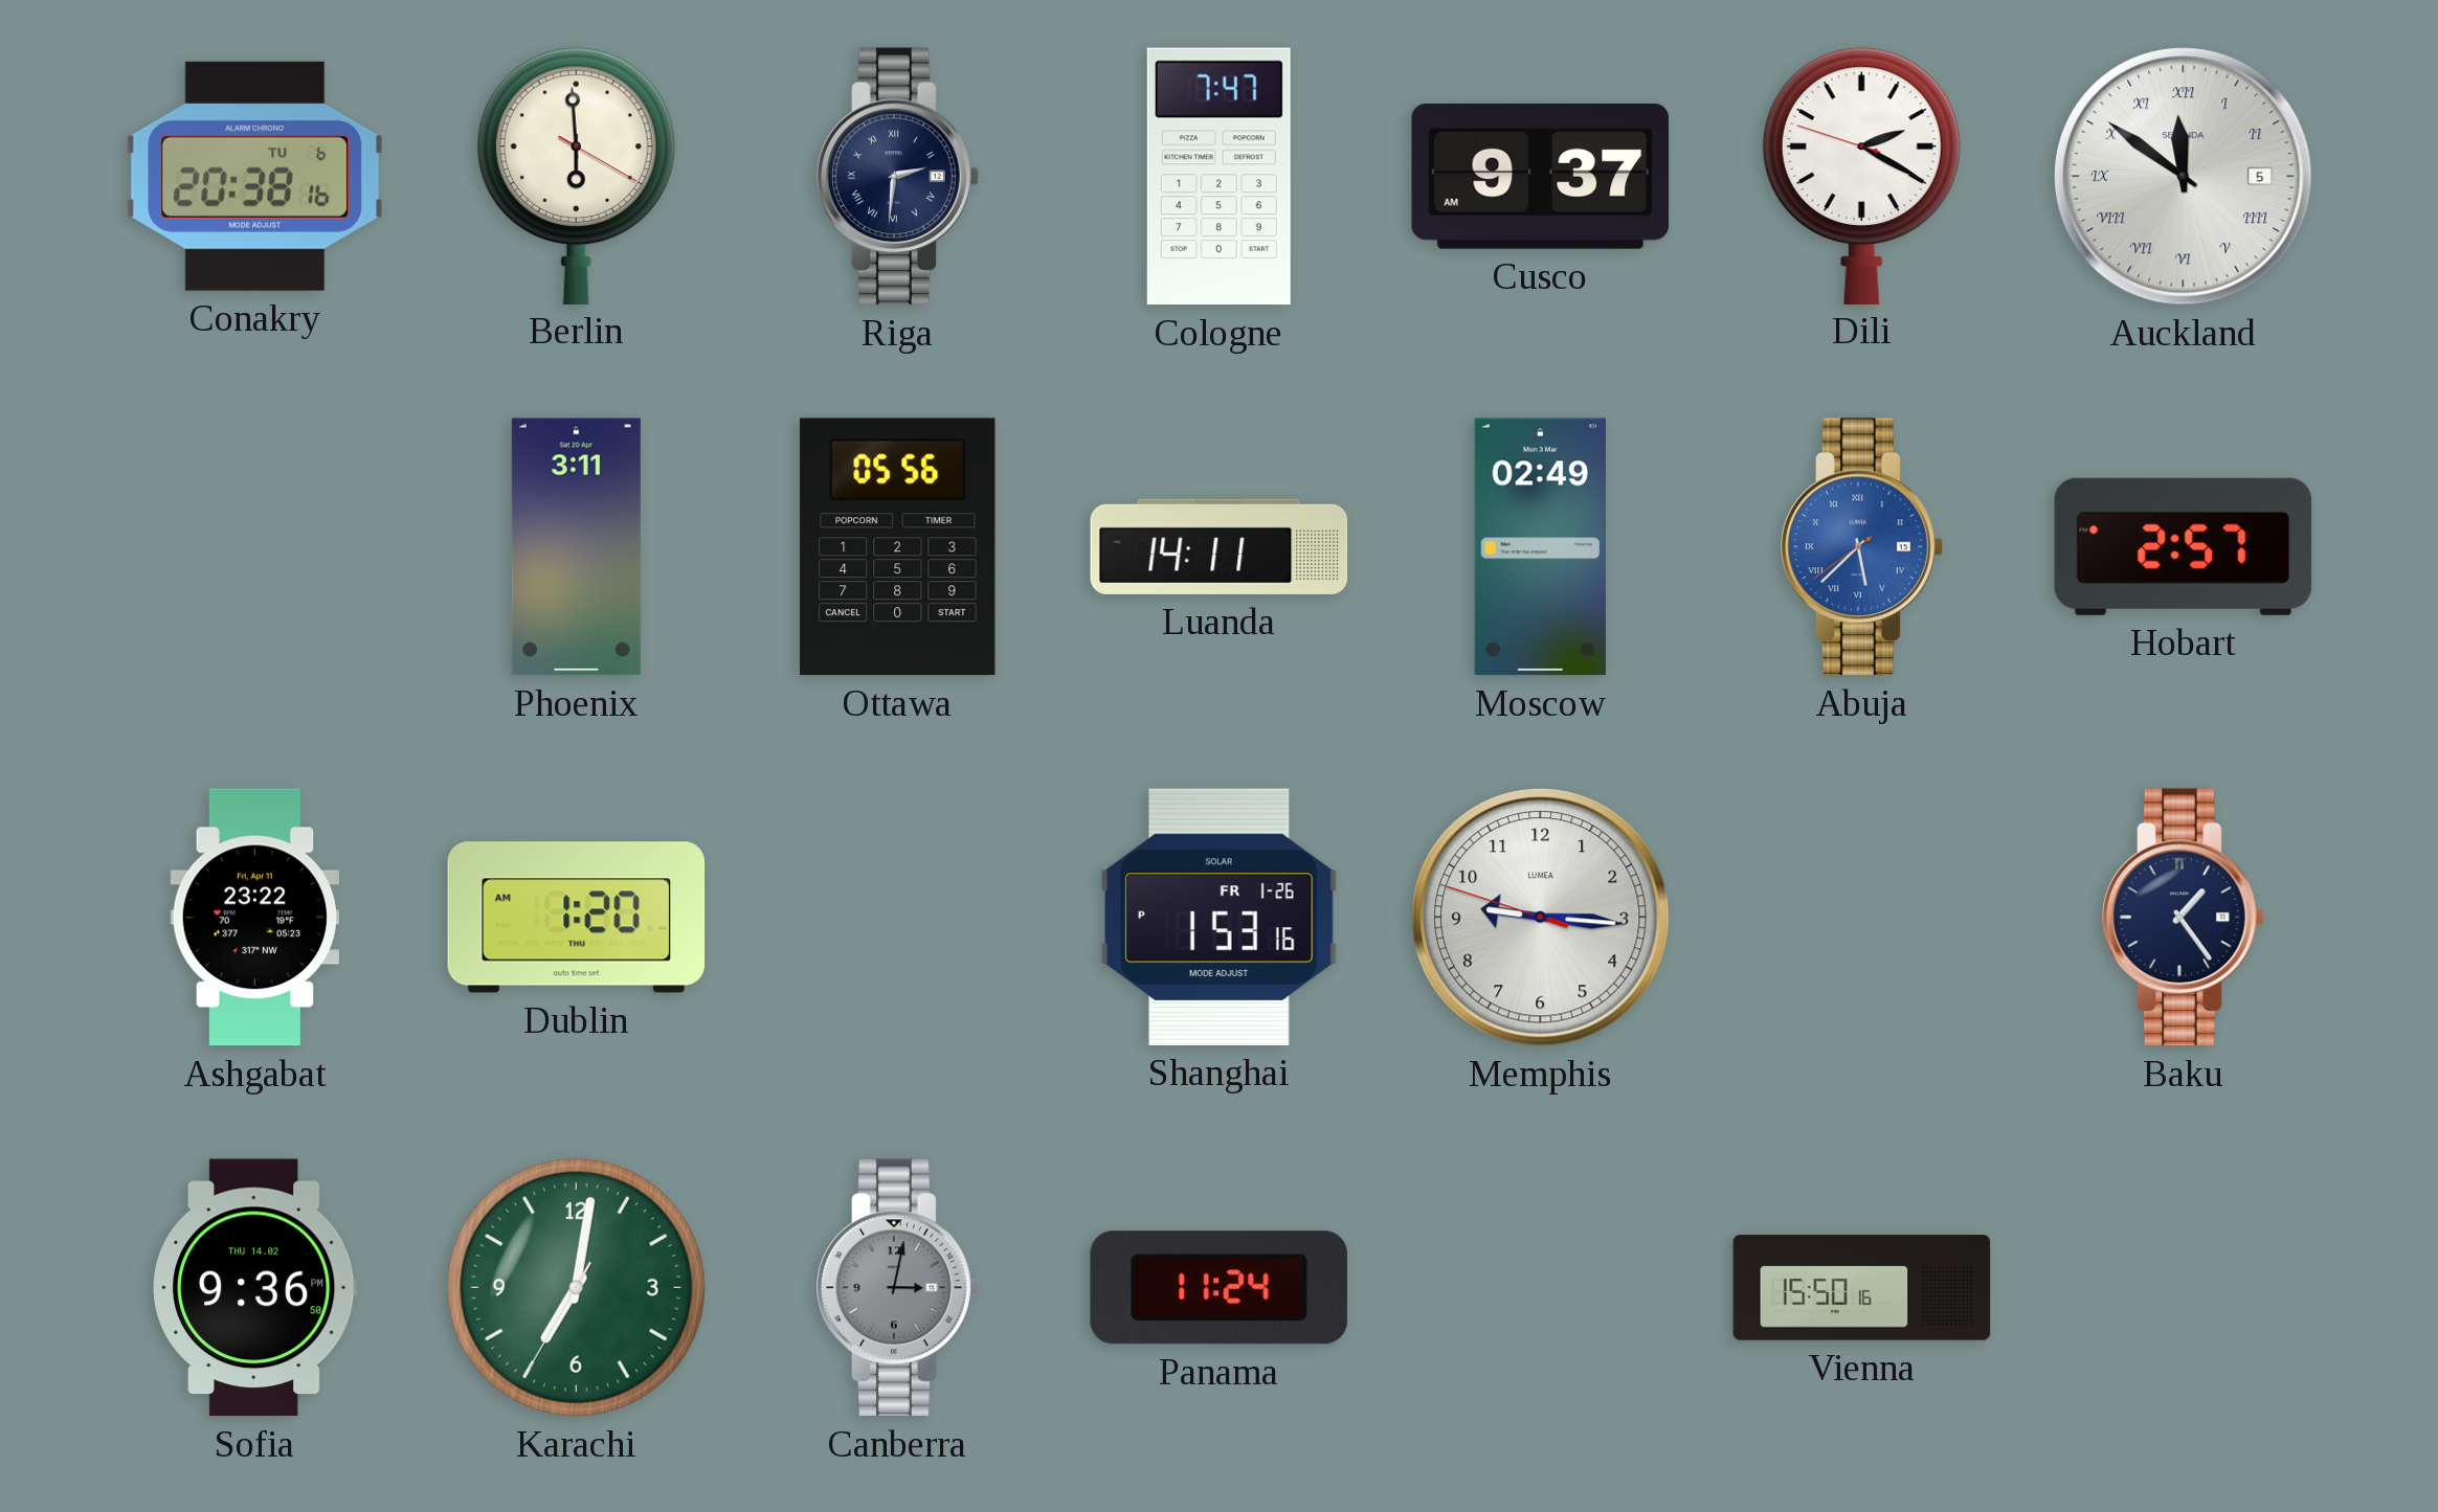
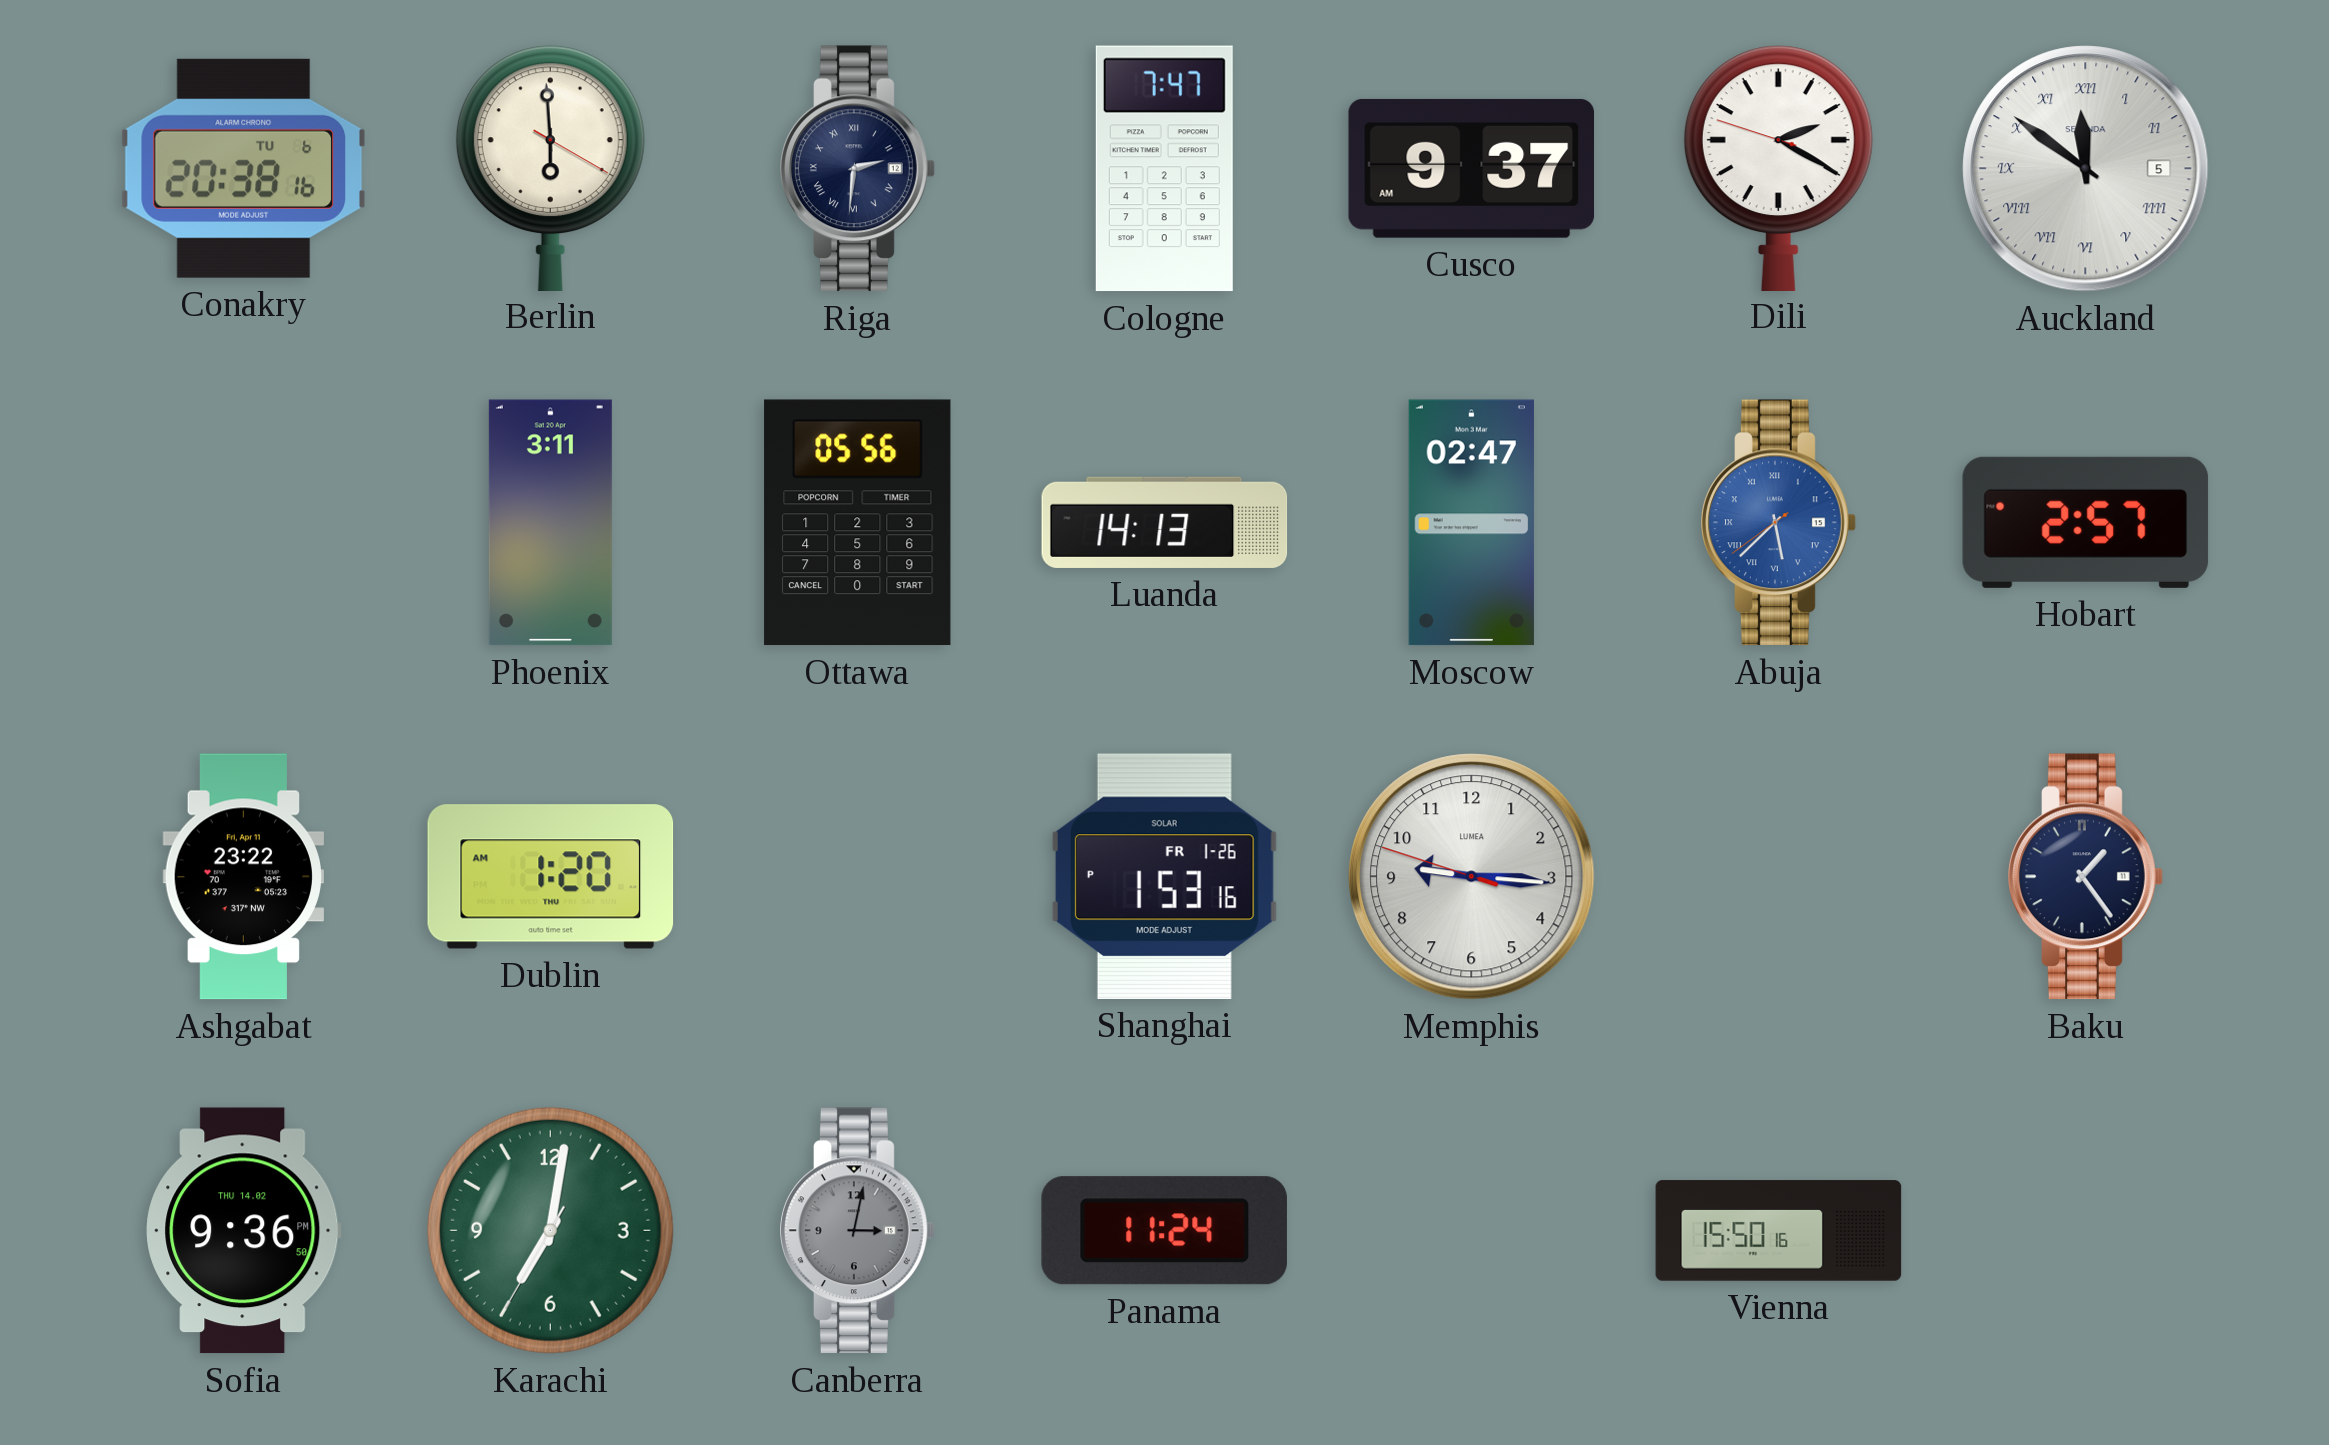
Luanda: 14:11 -> 14:13
Moscow: 02:49 -> 02:47
